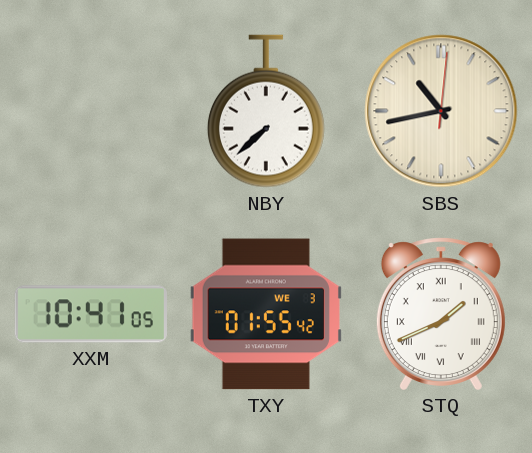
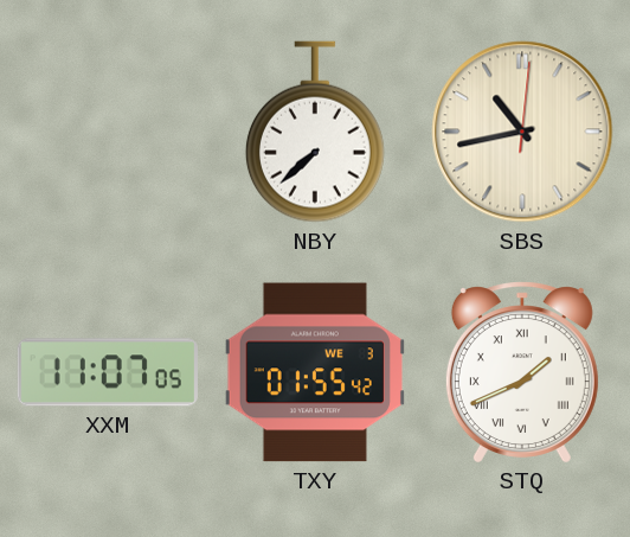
XXM: 10:41 -> 11:07
